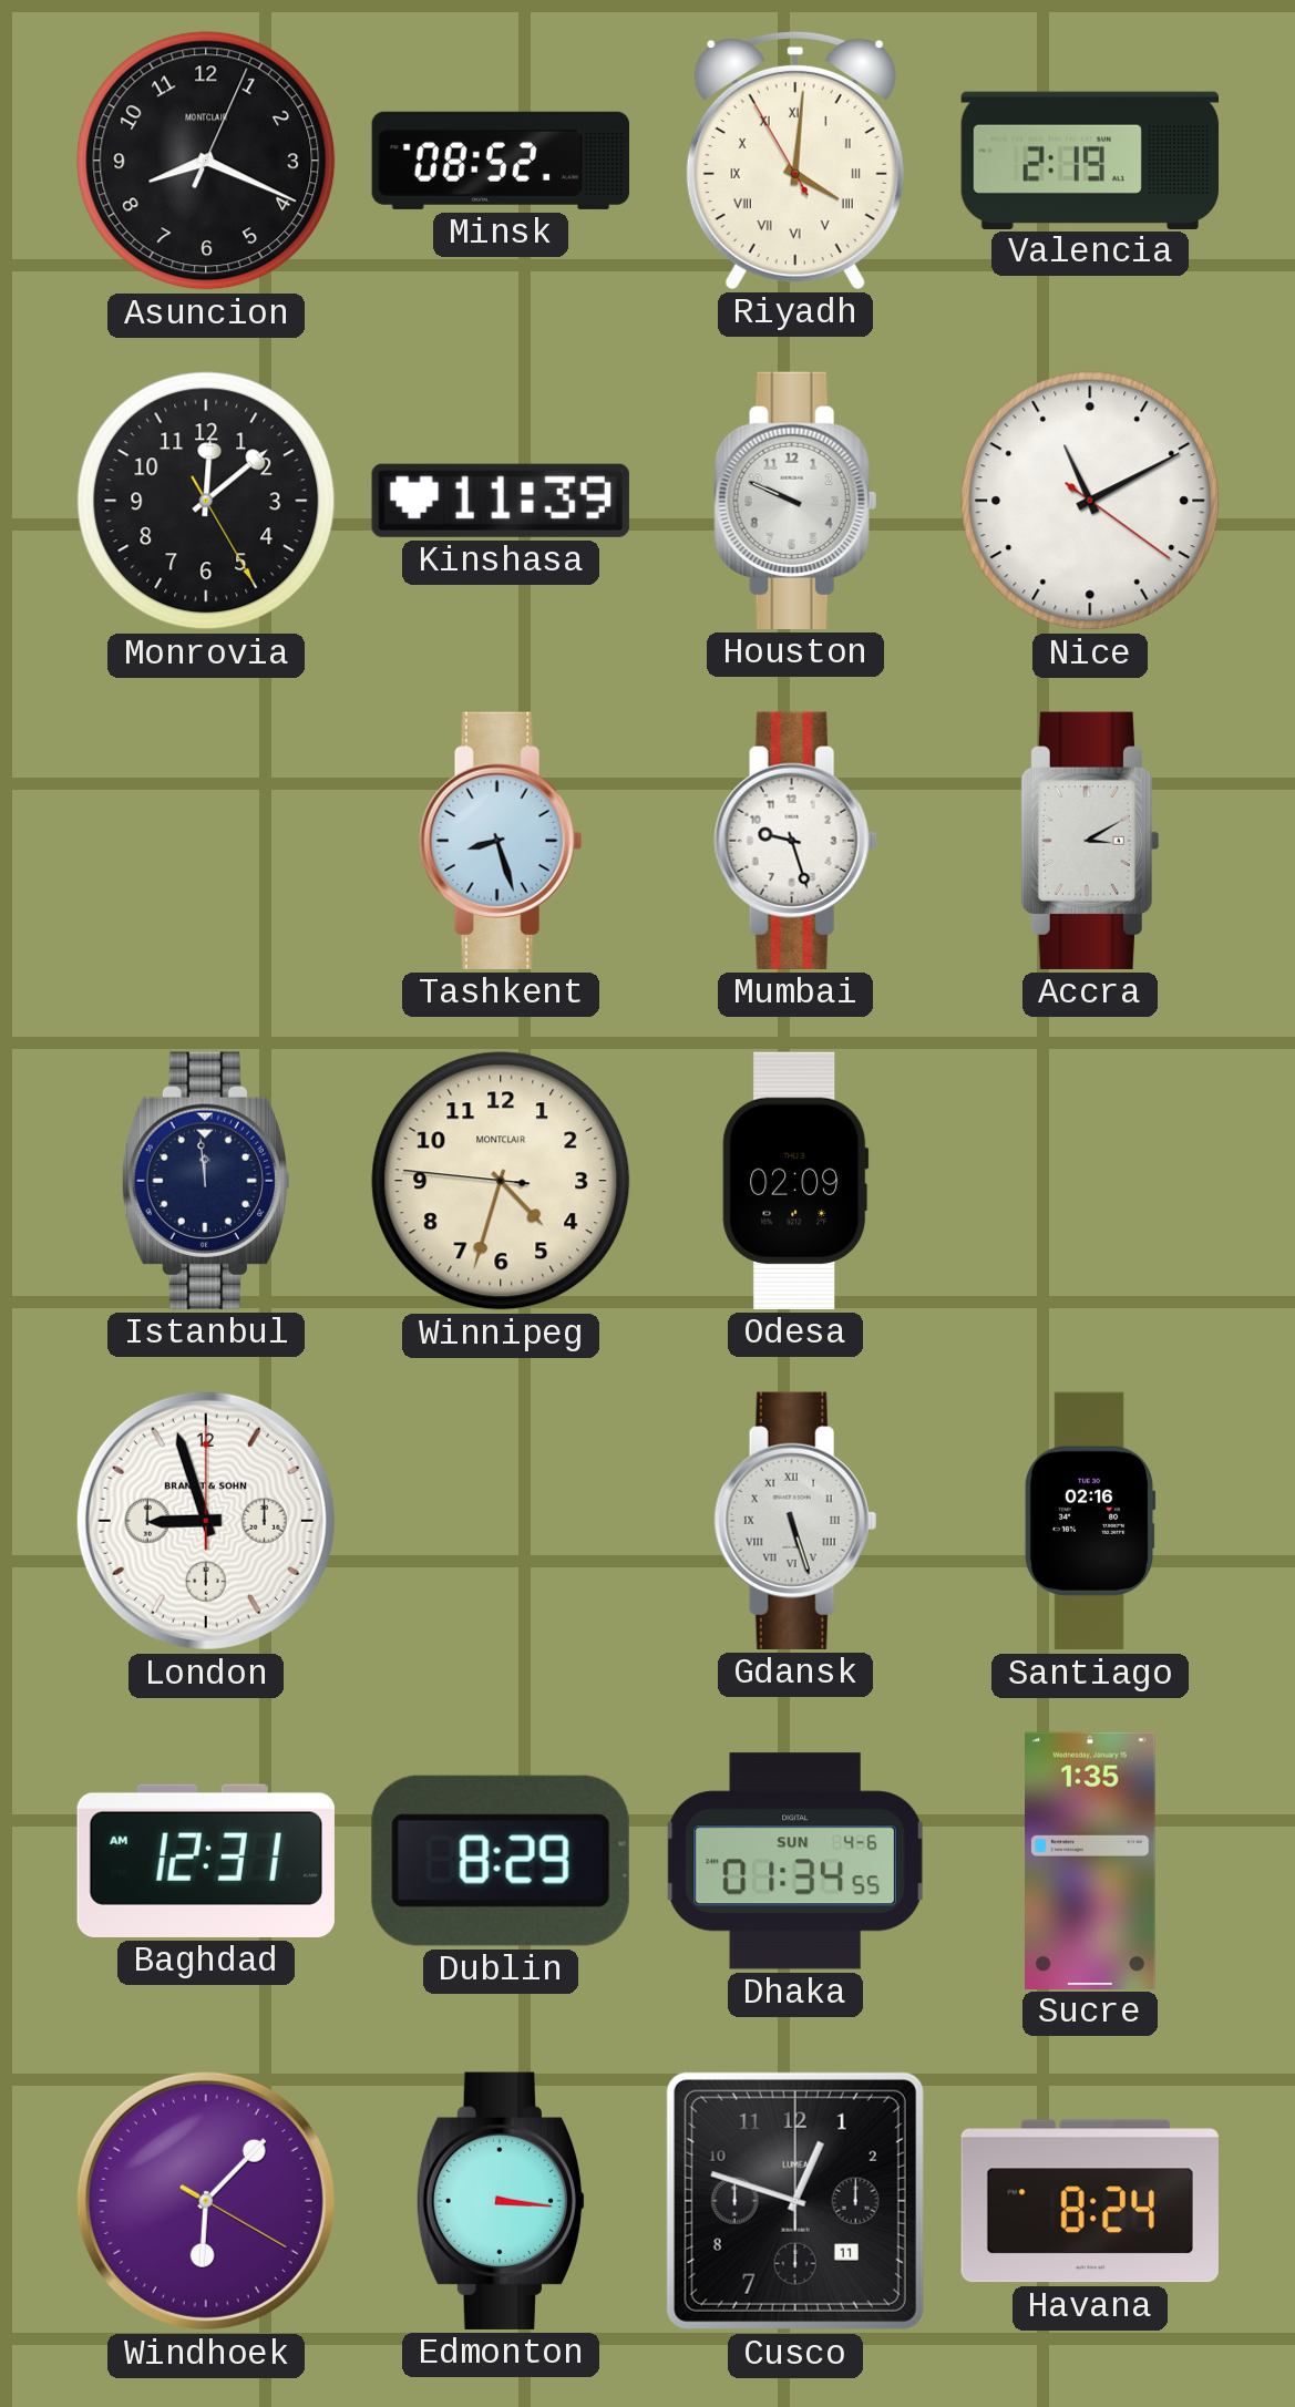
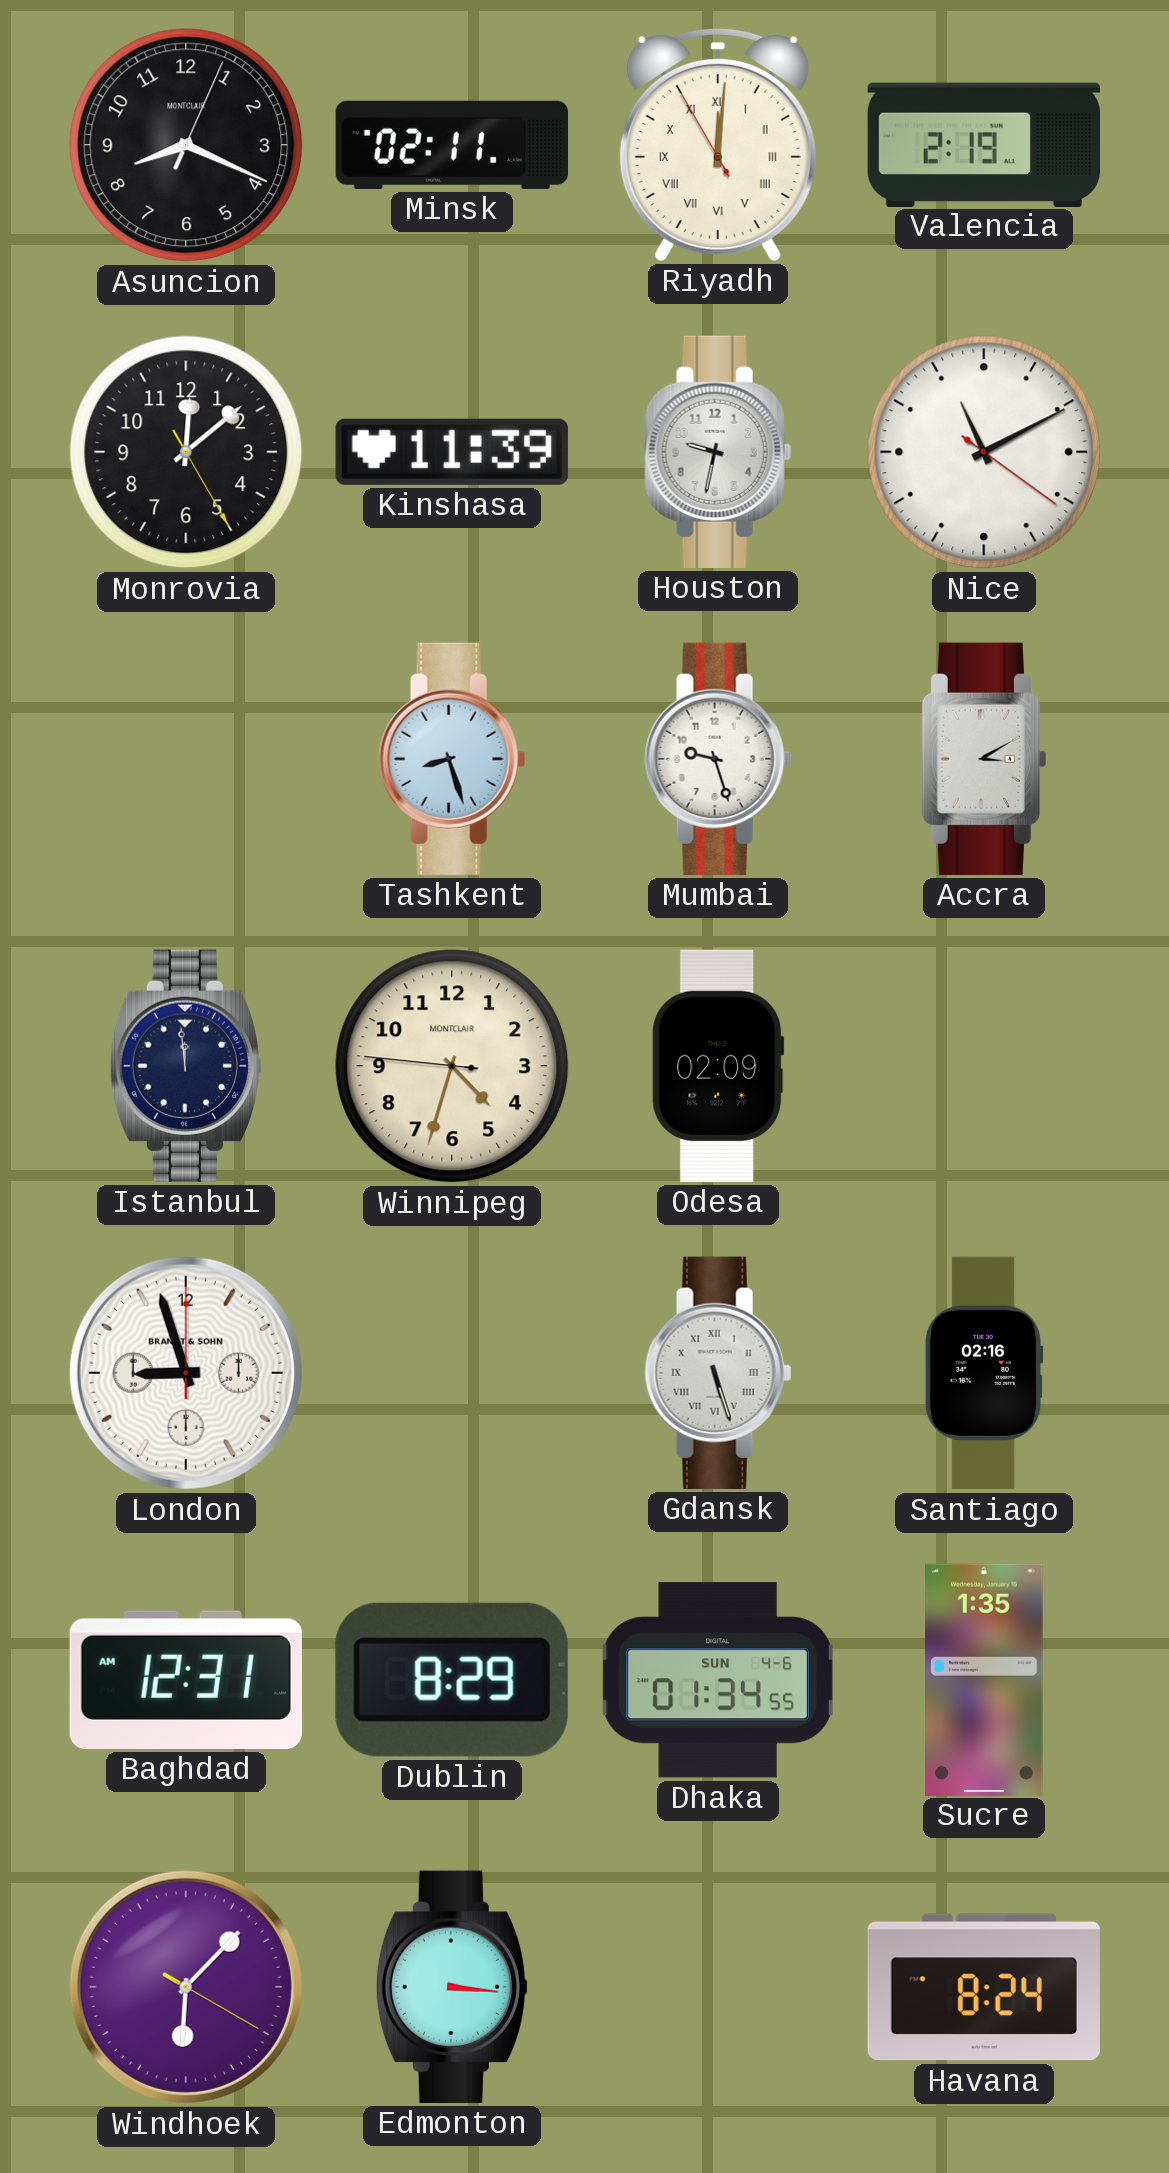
Minsk: 08:52 -> 02:11
Riyadh: 4:00 -> 12:00
Houston: 9:49 -> 9:32
Cusco: 12:48 -> none
